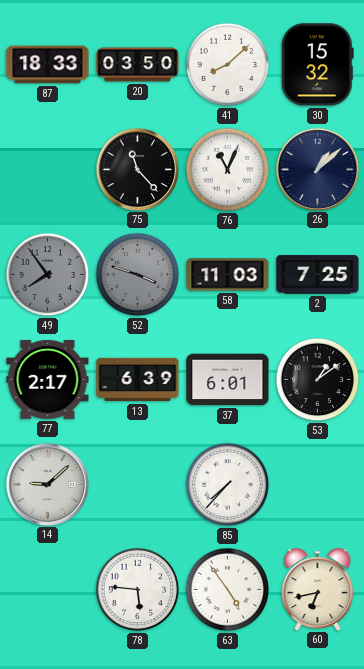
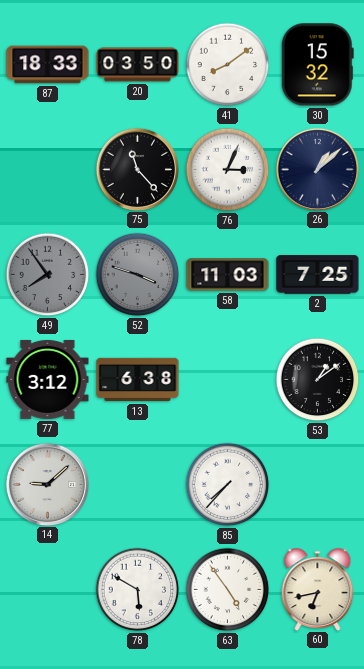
41: 8:08 -> 8:09
76: 11:04 -> 3:04
77: 2:17 -> 3:12
13: 6:39 -> 6:38
37: 6:01 -> none
78: 5:46 -> 5:50
